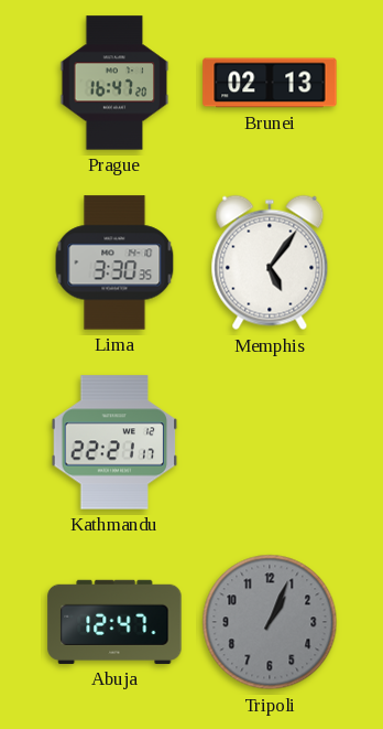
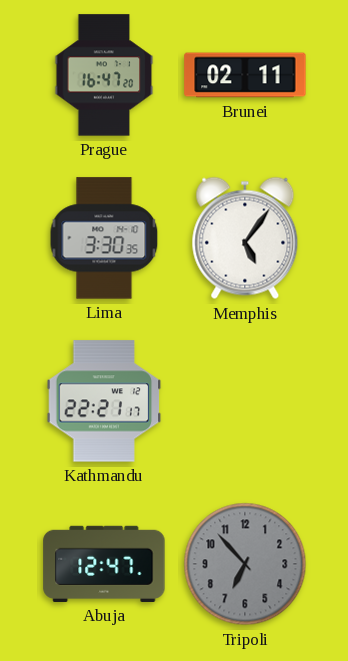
Brunei: 02:13 -> 02:11
Tripoli: 1:04 -> 6:53
